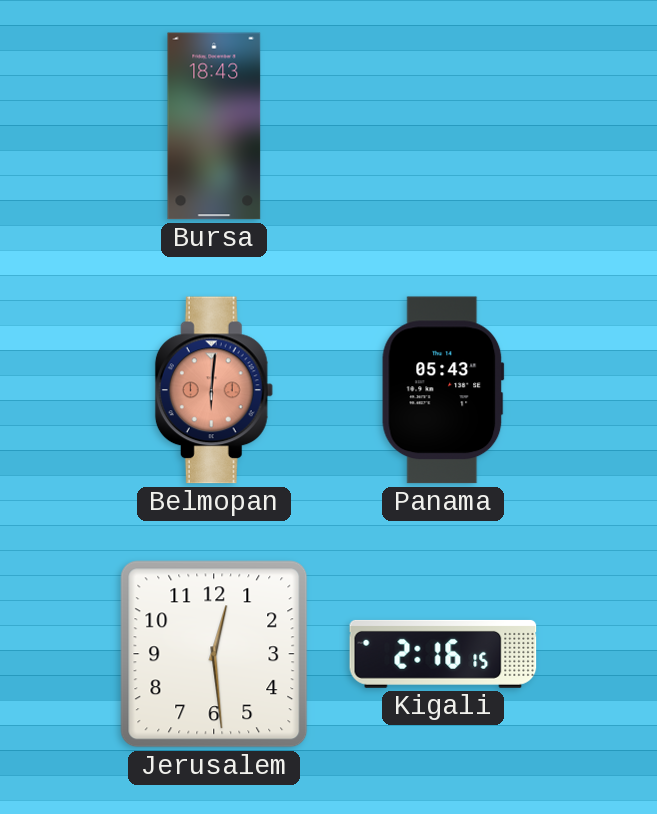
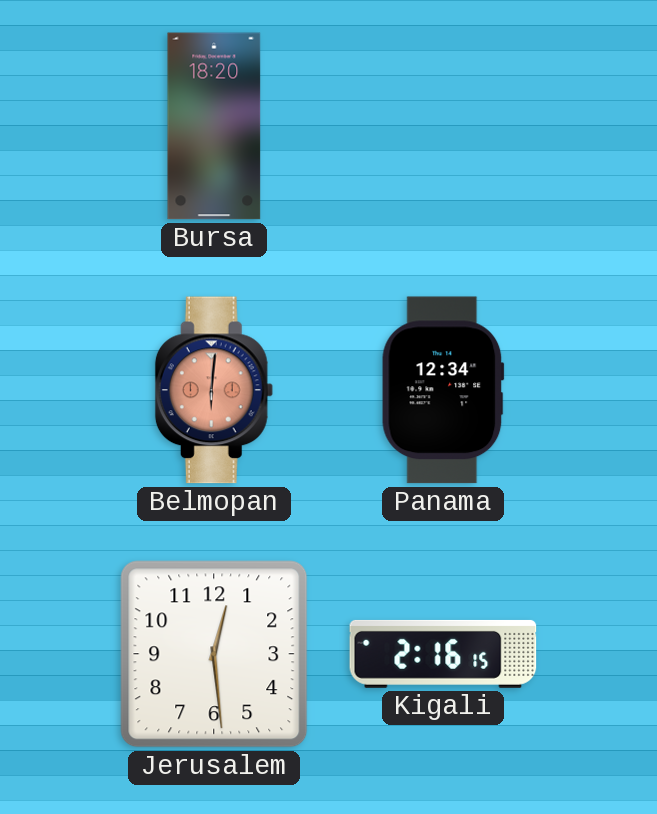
Bursa: 18:43 -> 18:20
Panama: 05:43 -> 12:34
